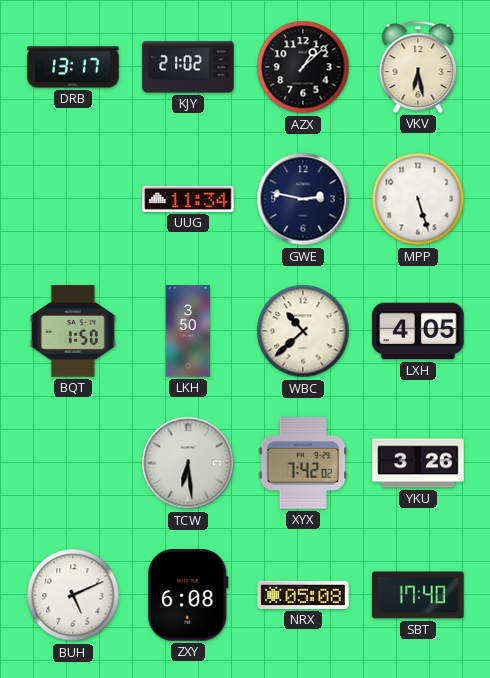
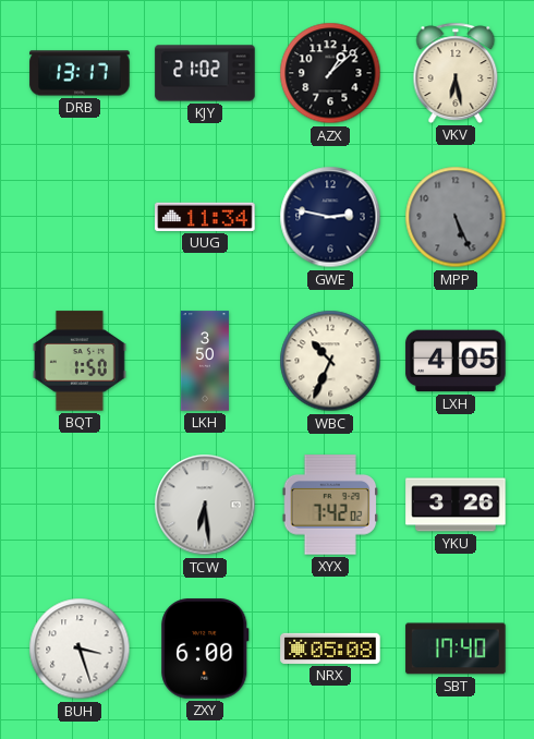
MPP: 5:27 -> 5:26
MPP dial: white -> grey
WBC: 10:38 -> 10:34
BUH: 5:11 -> 3:27
ZXY: 6:08 -> 6:00
